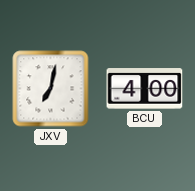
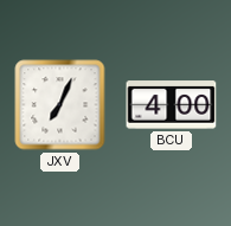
JXV: 7:02 -> 7:04
